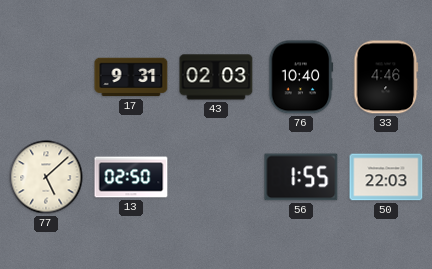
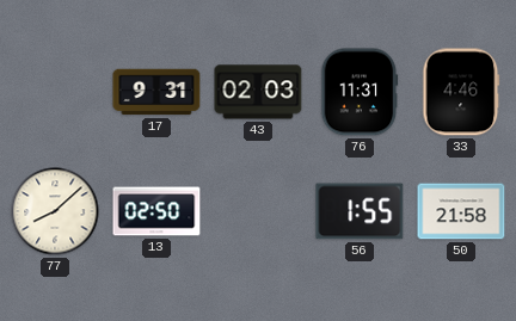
76: 10:40 -> 11:31
77: 5:08 -> 8:08
50: 22:03 -> 21:58
